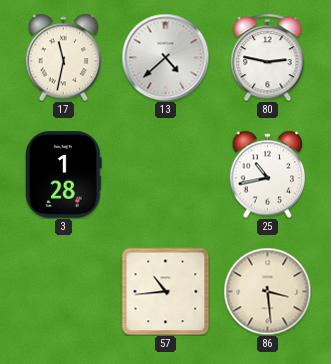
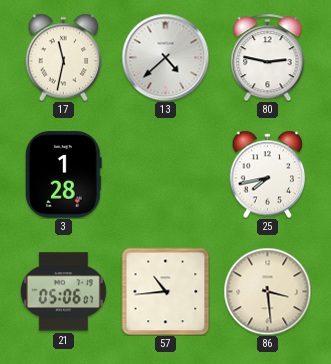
25: 10:43 -> 7:43
21: none -> 05:06
